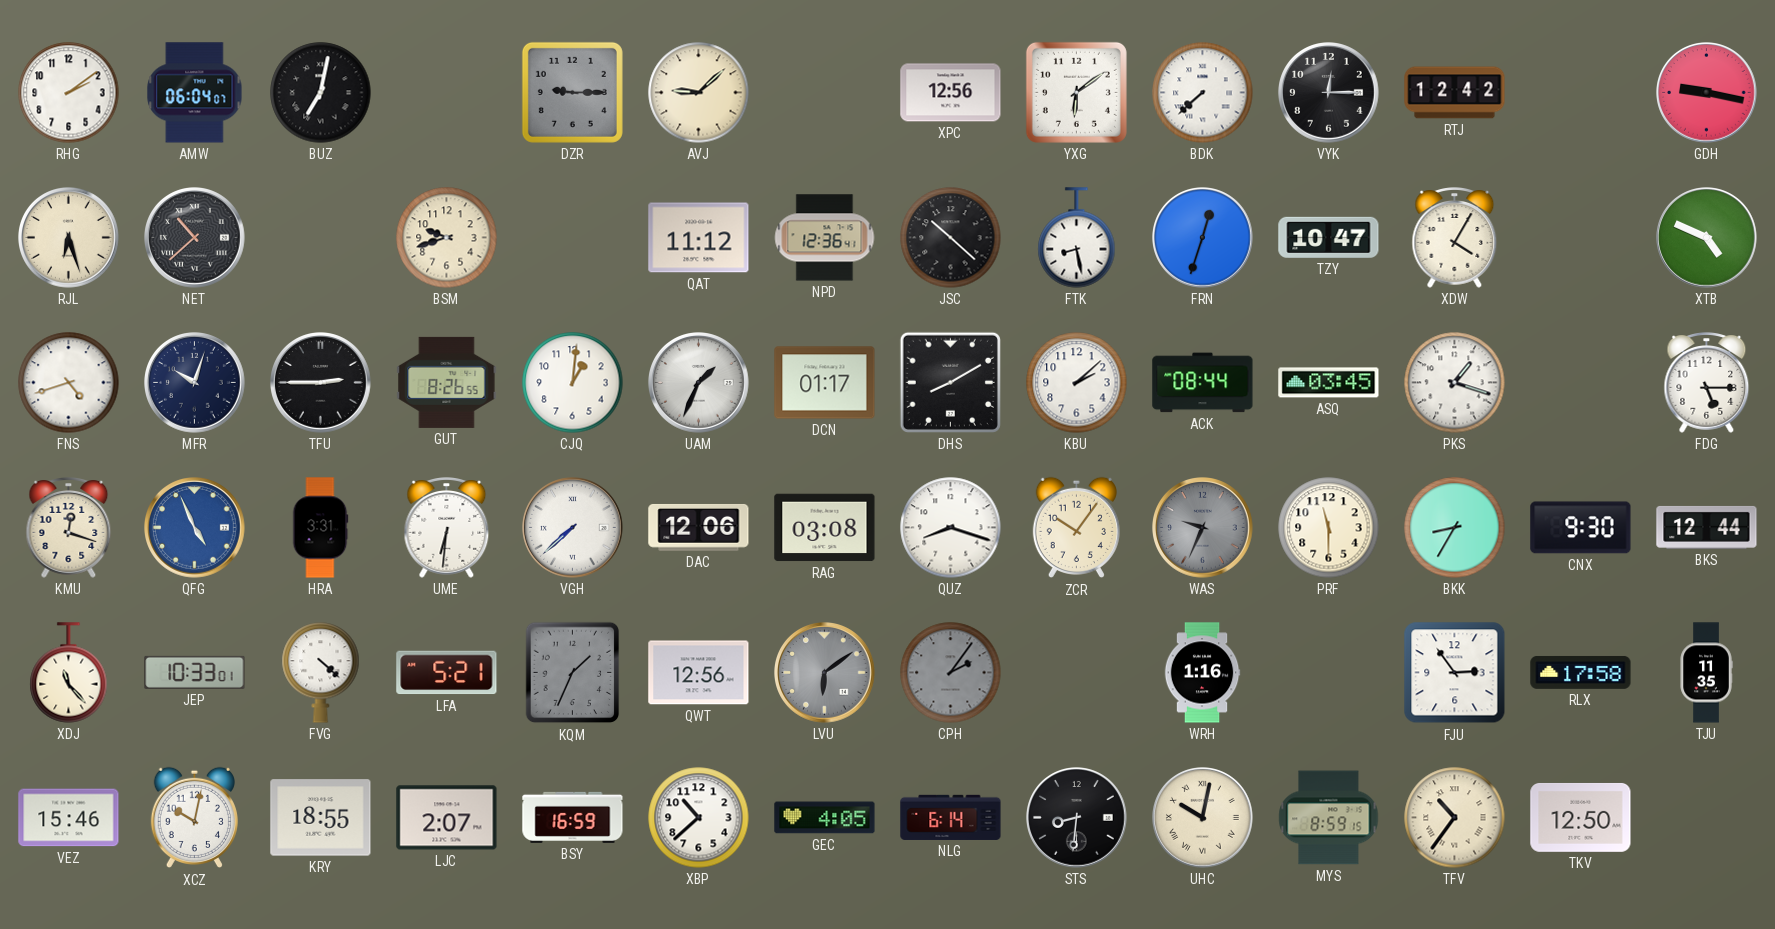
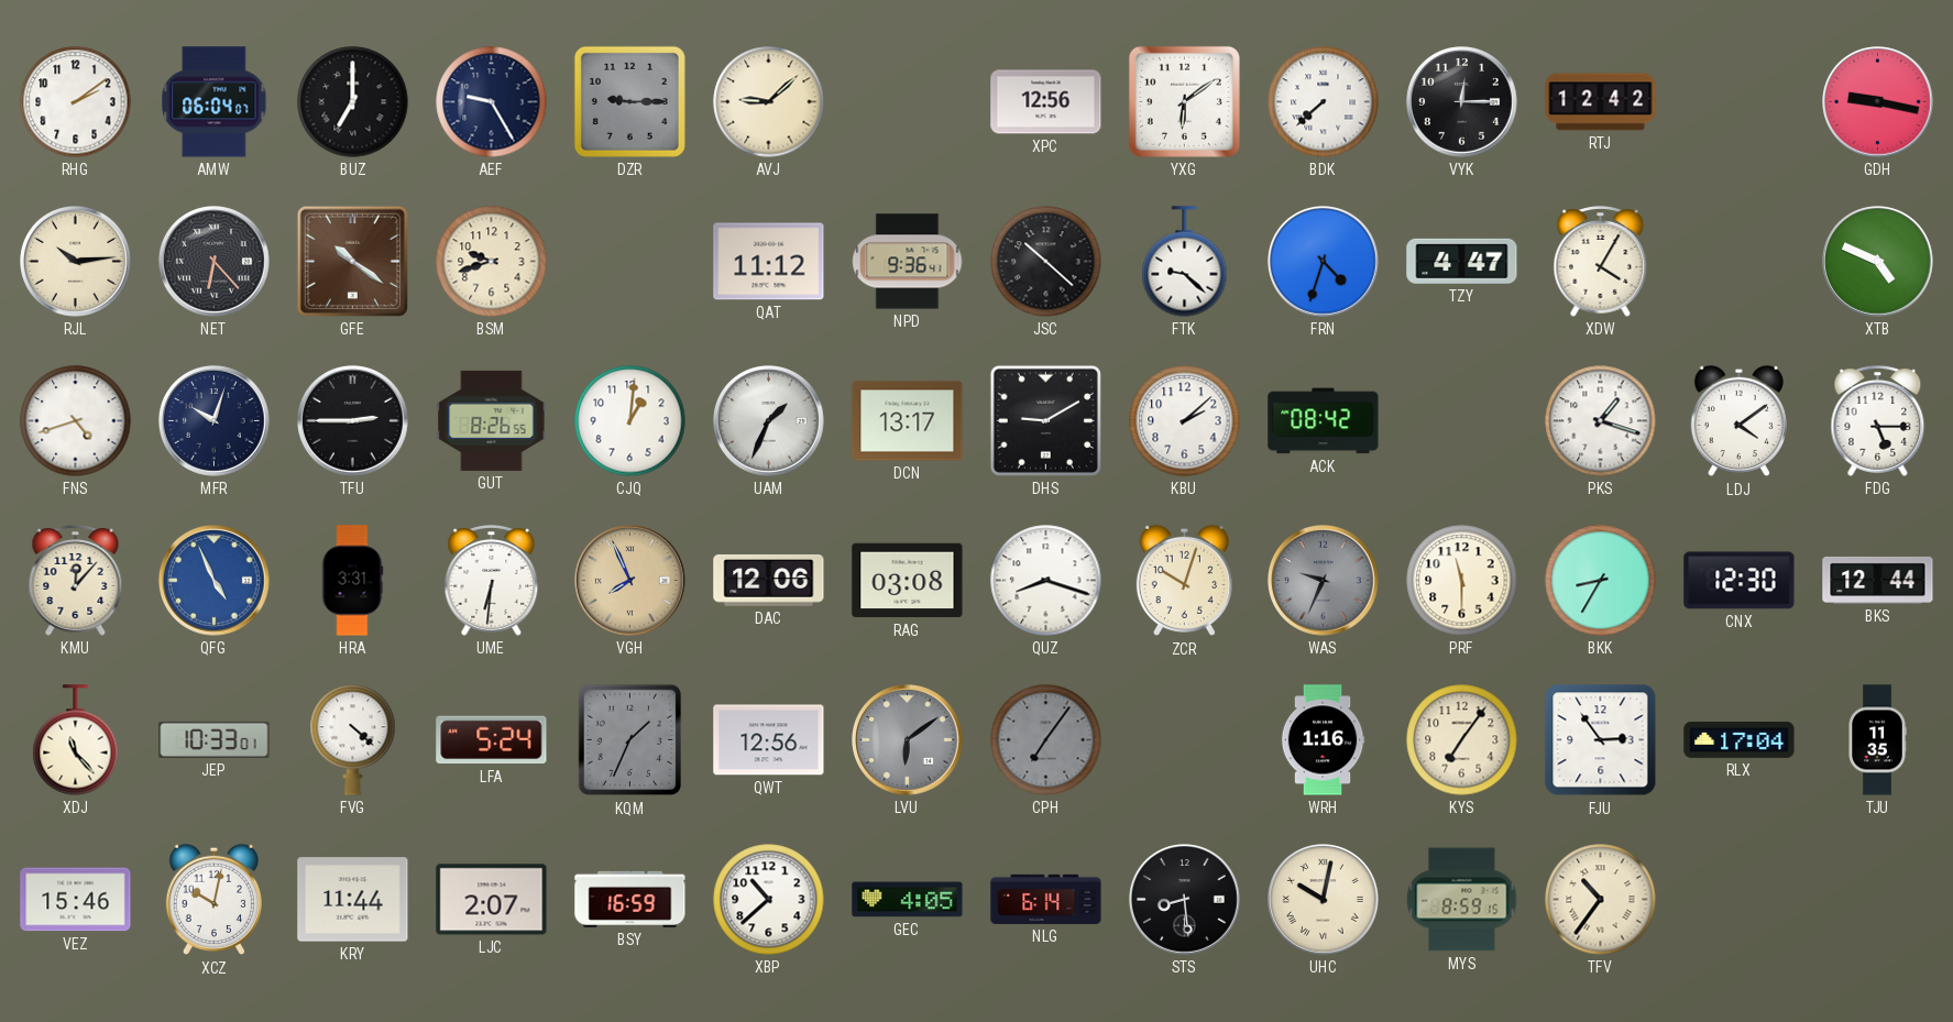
BUZ: 7:02 -> 7:00
AEF: none -> 9:25
RJL: 6:27 -> 10:14
NET: 10:38 -> 6:23
GFE: none -> 10:21
NPD: 12:36 -> 9:36
FTK: 8:28 -> 9:22
FRN: 12:33 -> 4:33
TZY: 10:47 -> 4:47
DCN: 01:17 -> 13:17
DHS: 8:10 -> 9:10
ACK: 08:44 -> 08:42
ASQ: 03:45 -> none
LDJ: none -> 4:09
KMU: 12:18 -> 12:07
VGH: 7:38 -> 7:56
VGH dial: white -> champagne
ZCR: 10:06 -> 10:03
CNX: 9:30 -> 12:30
LFA: 5:21 -> 5:24
CPH: 2:06 -> 7:06
KYS: none -> 7:06
RLX: 17:58 -> 17:04
KRY: 18:55 -> 11:44
STS: 8:31 -> 8:29
TKV: 12:50 -> none
